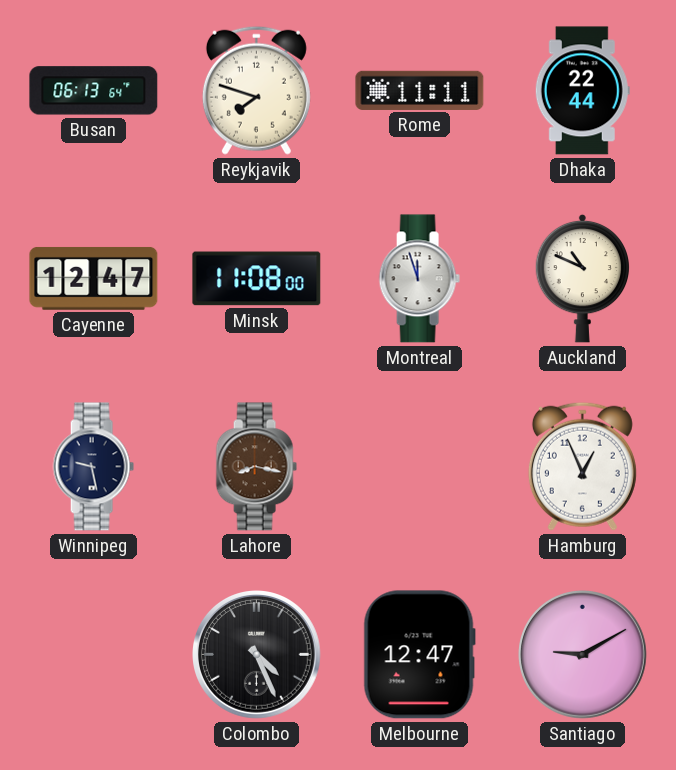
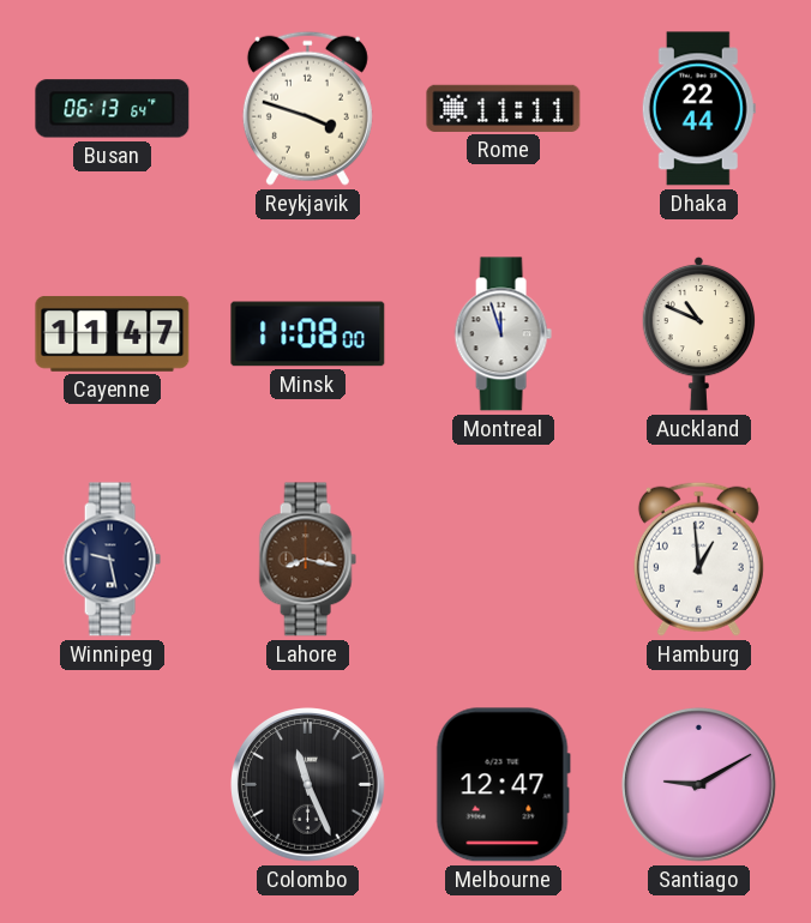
Reykjavik: 7:48 -> 3:48
Cayenne: 12:47 -> 11:47
Hamburg: 12:56 -> 12:59
Colombo: 4:26 -> 11:26
